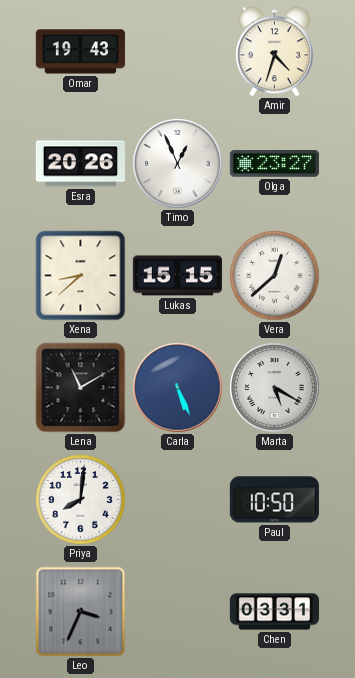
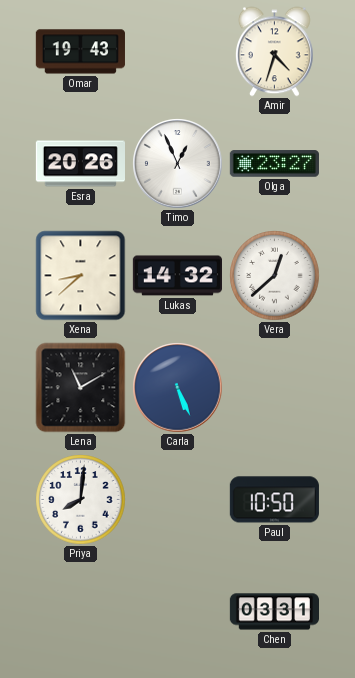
Lukas: 15:15 -> 14:32
Marta: 5:20 -> none
Leo: 3:34 -> none
